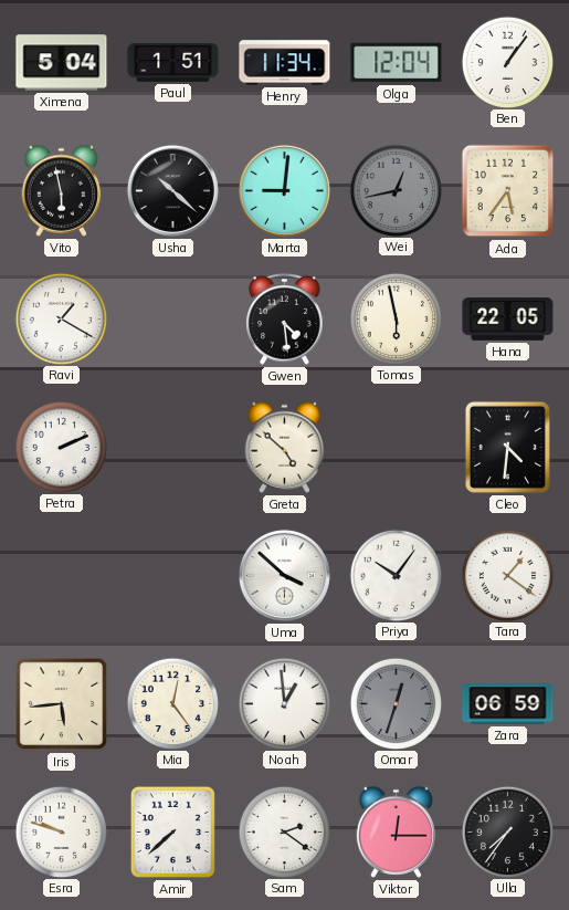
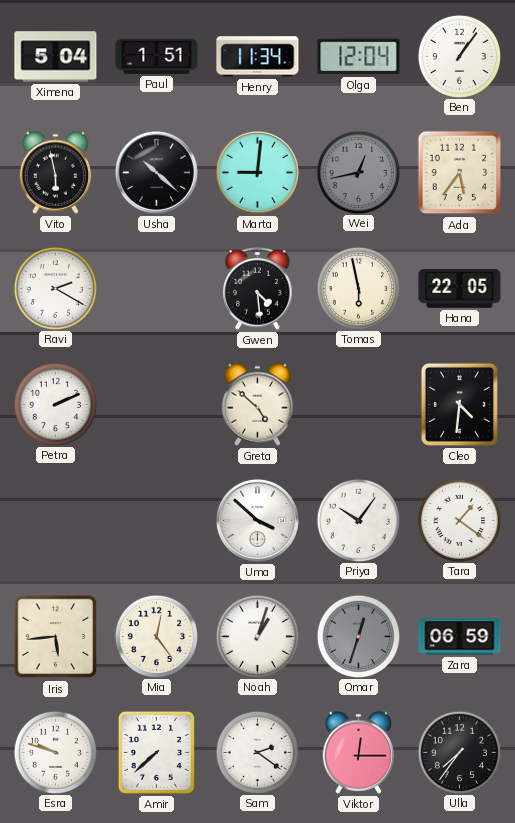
Ravi: 1:20 -> 2:20
Noah: 12:59 -> 1:03
